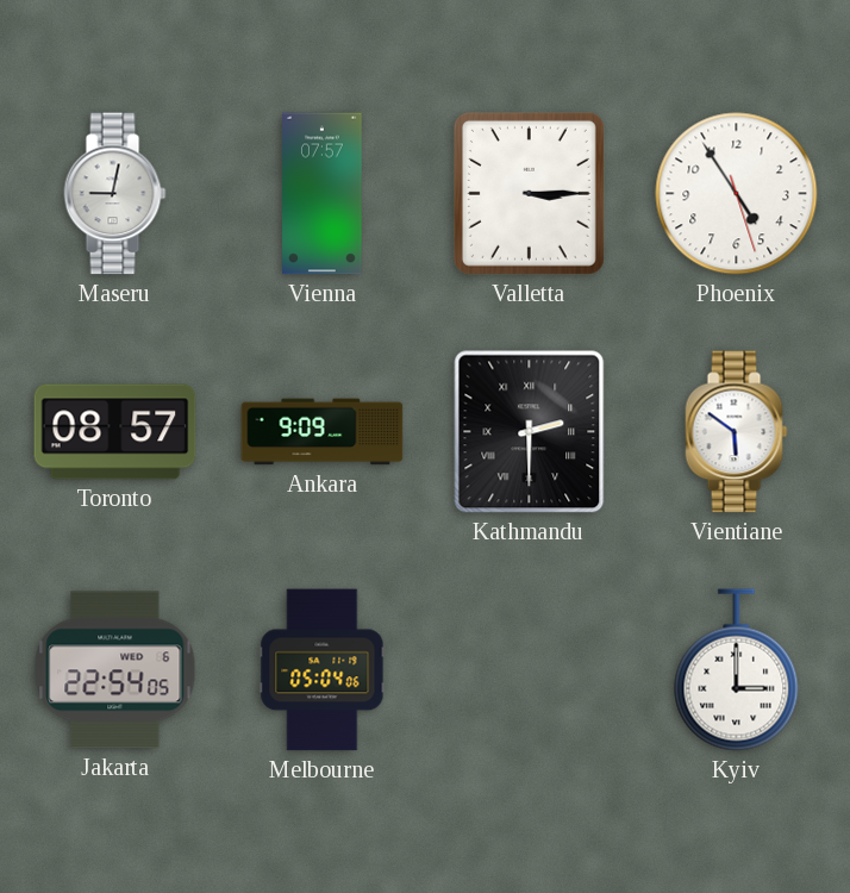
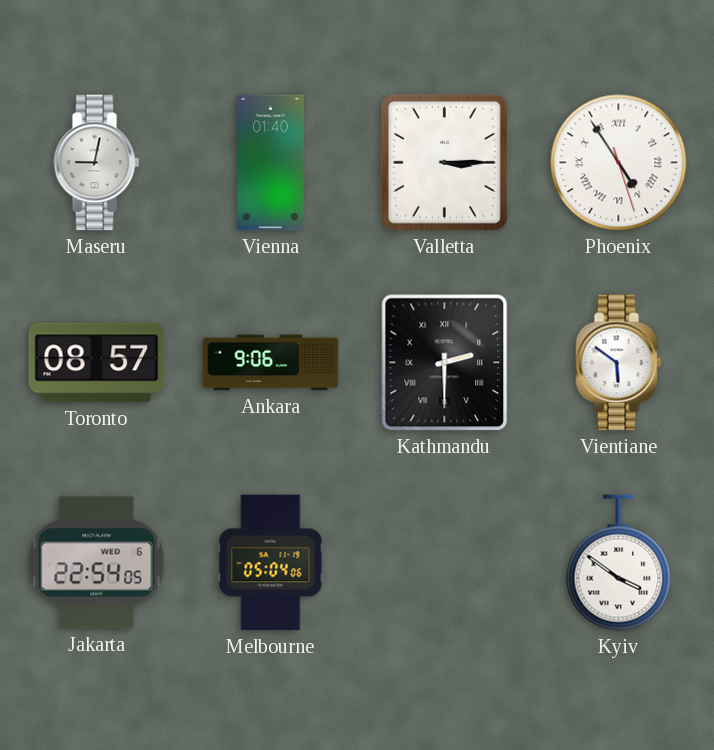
Vienna: 07:57 -> 01:40
Phoenix numerals: Arabic -> Roman
Ankara: 9:09 -> 9:06
Kyiv: 3:00 -> 3:51
